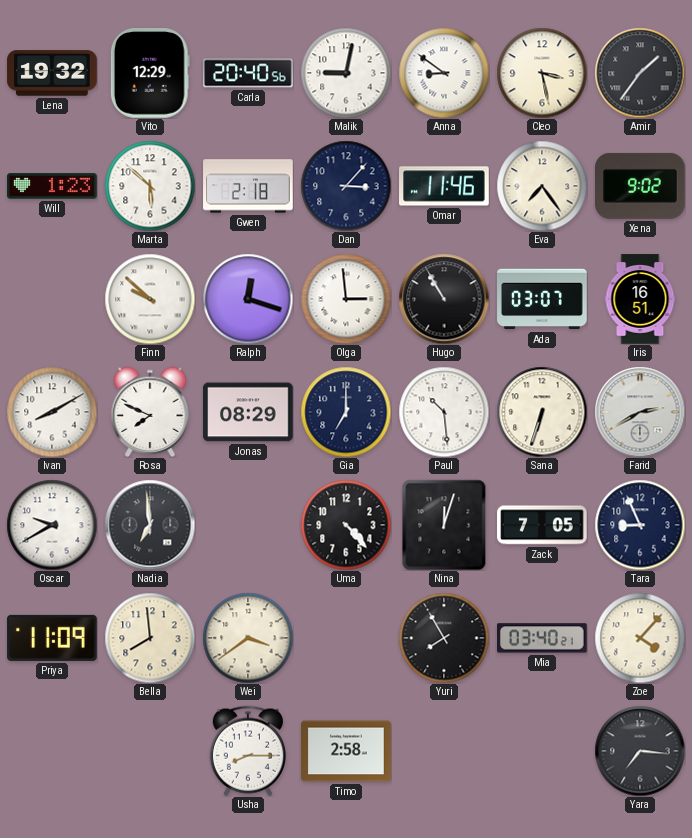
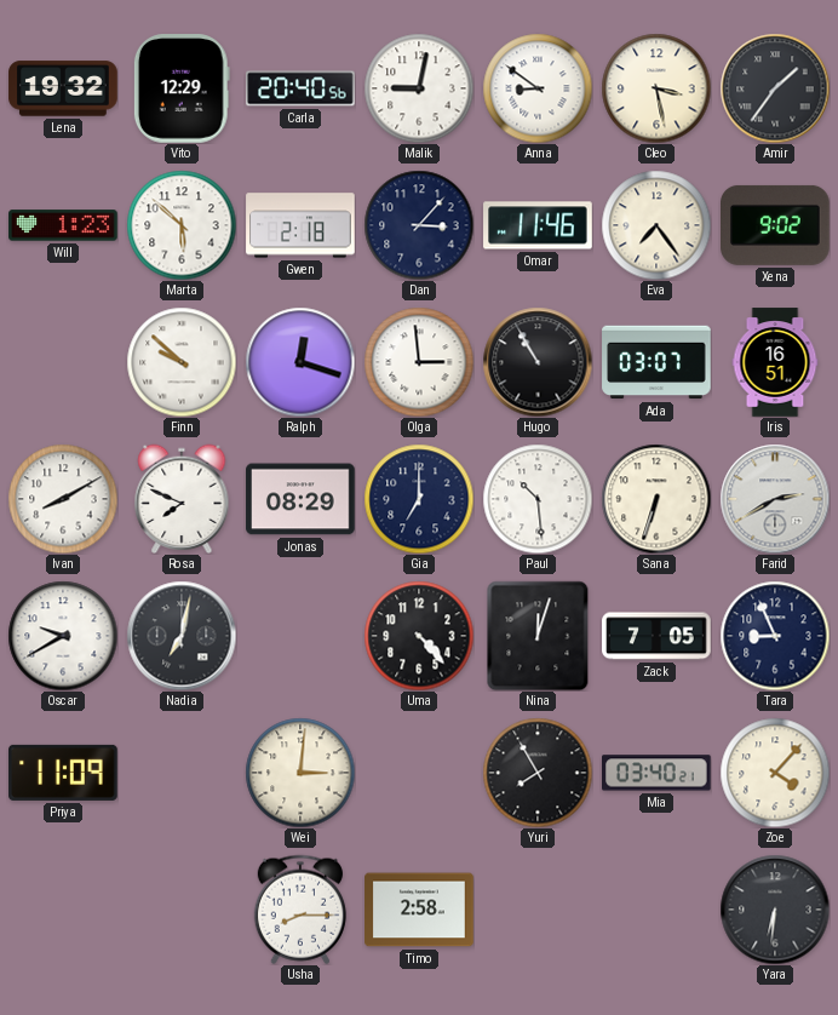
Nadia: 6:59 -> 7:02
Bella: 7:59 -> none
Wei: 3:39 -> 3:01
Yara: 7:16 -> 6:31
